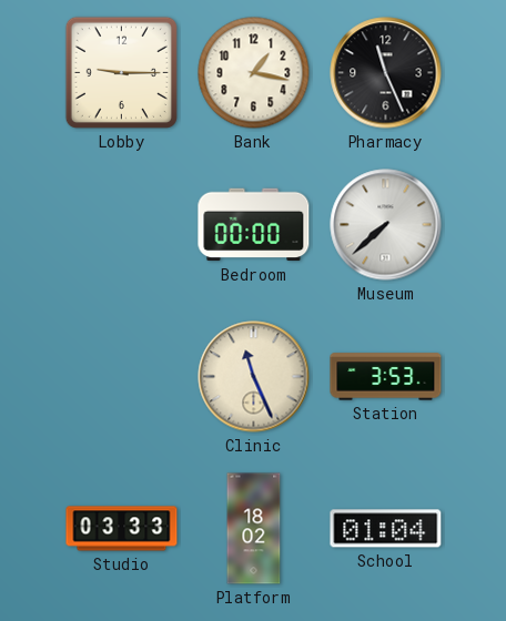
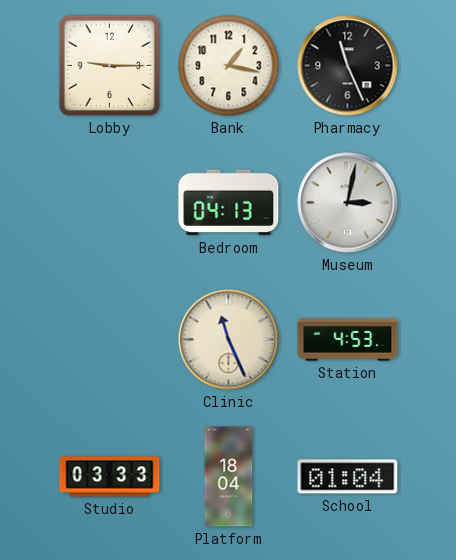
Bedroom: 00:00 -> 04:13
Museum: 7:38 -> 3:02
Station: 3:53 -> 4:53
Platform: 18:02 -> 18:04
